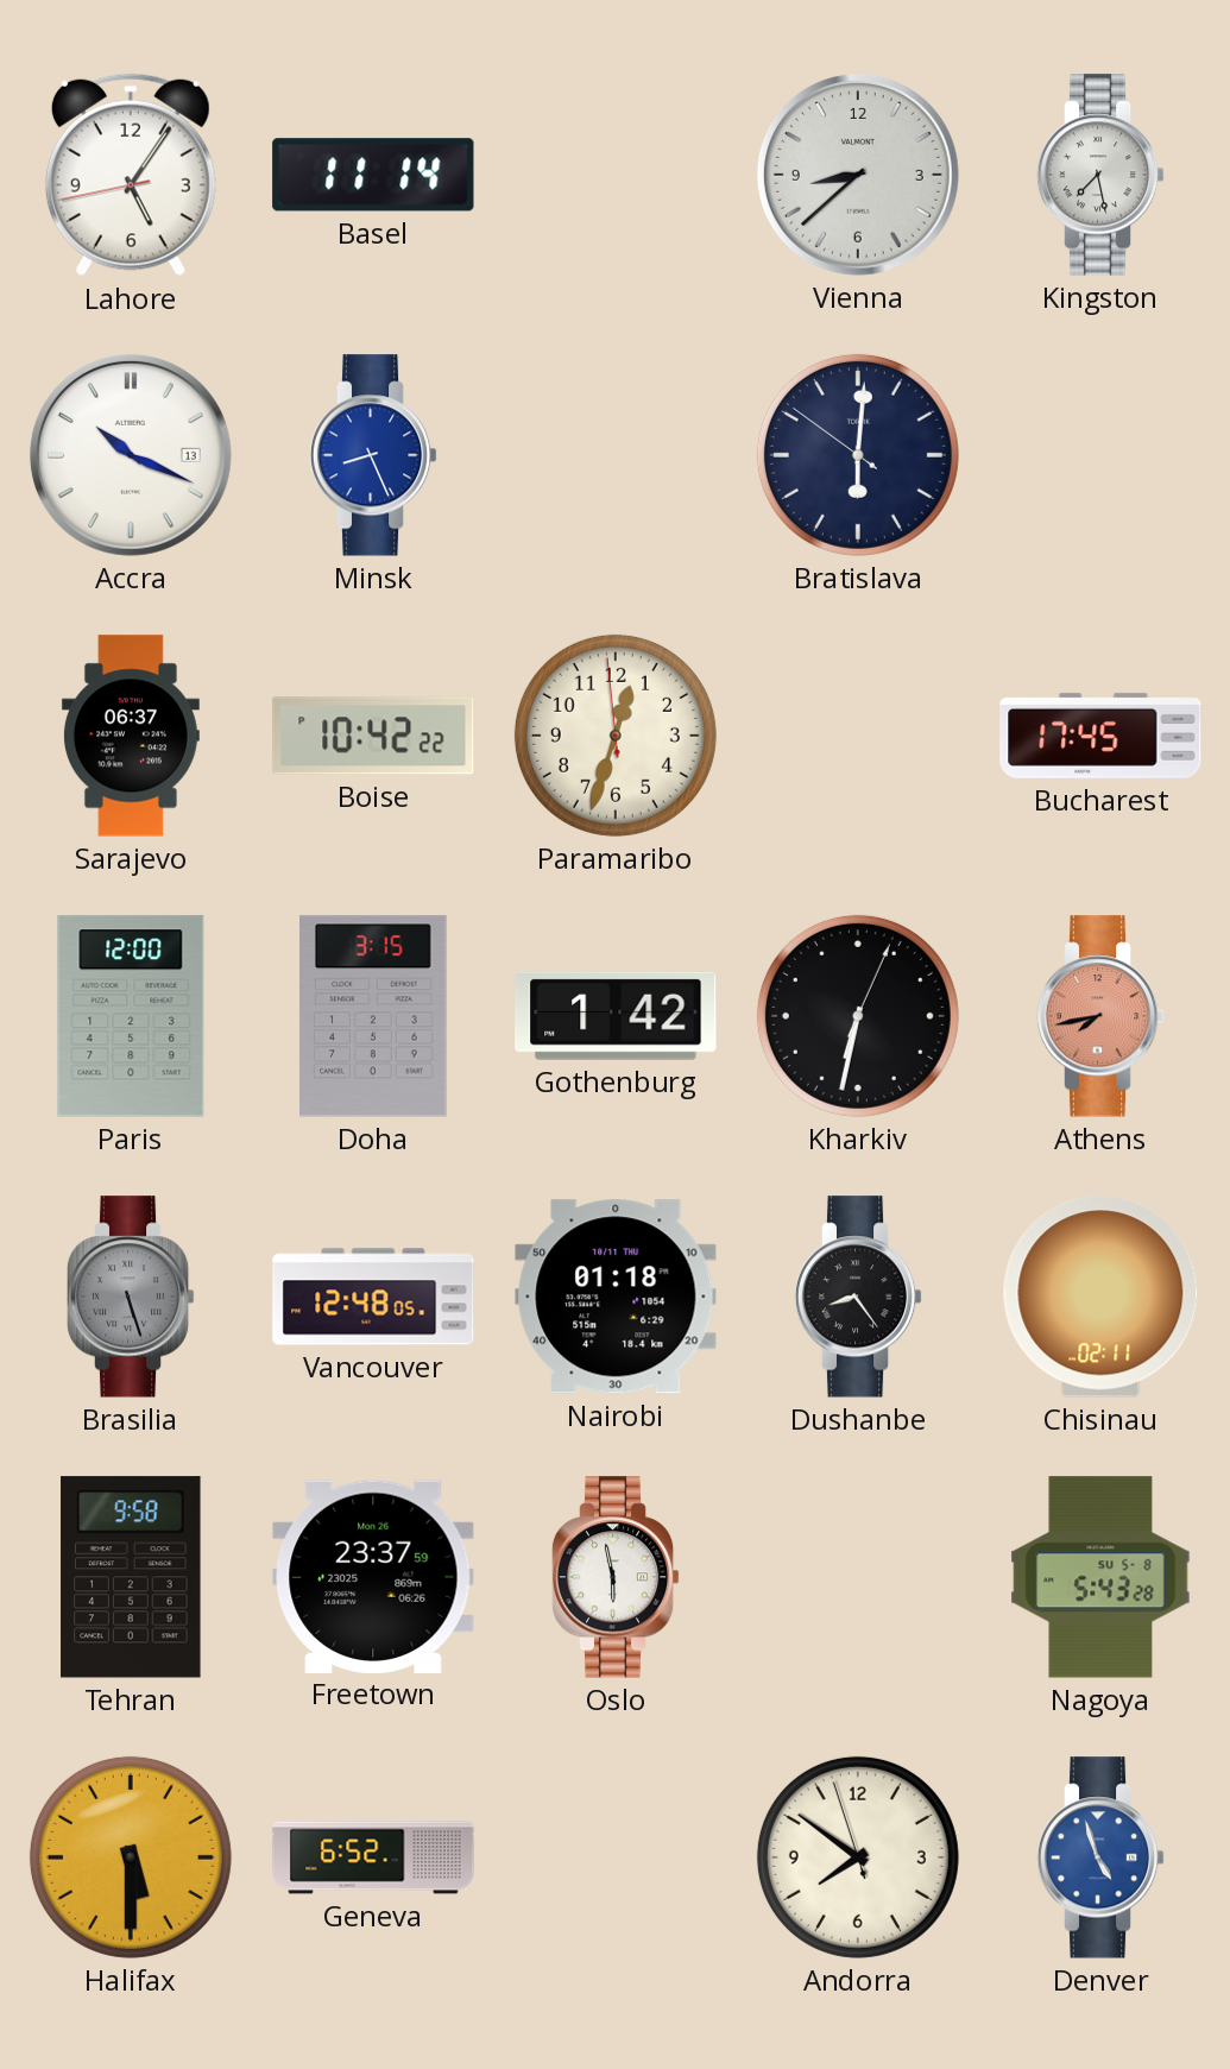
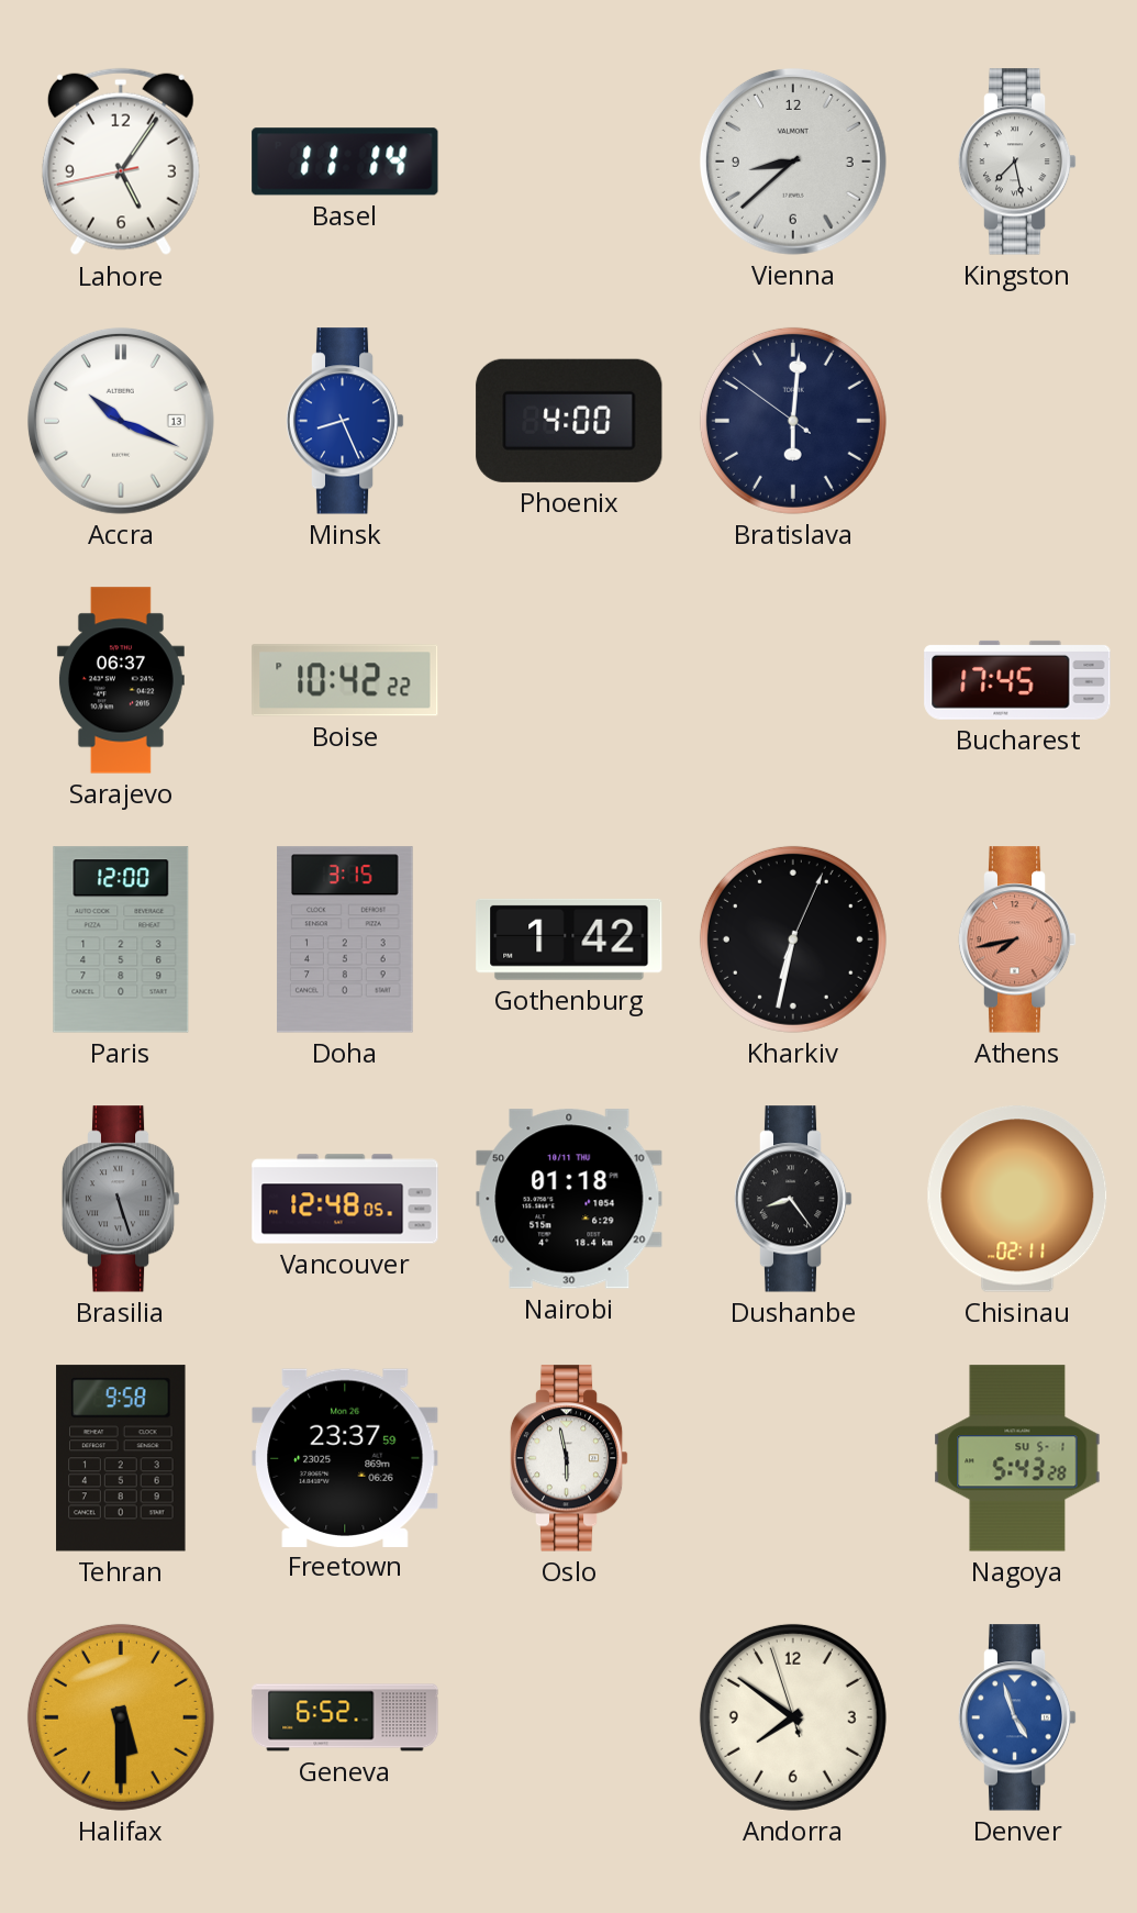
Phoenix: none -> 4:00
Paramaribo: 12:32 -> none
Nagoya date: SU 5-8 -> SU 5-1
